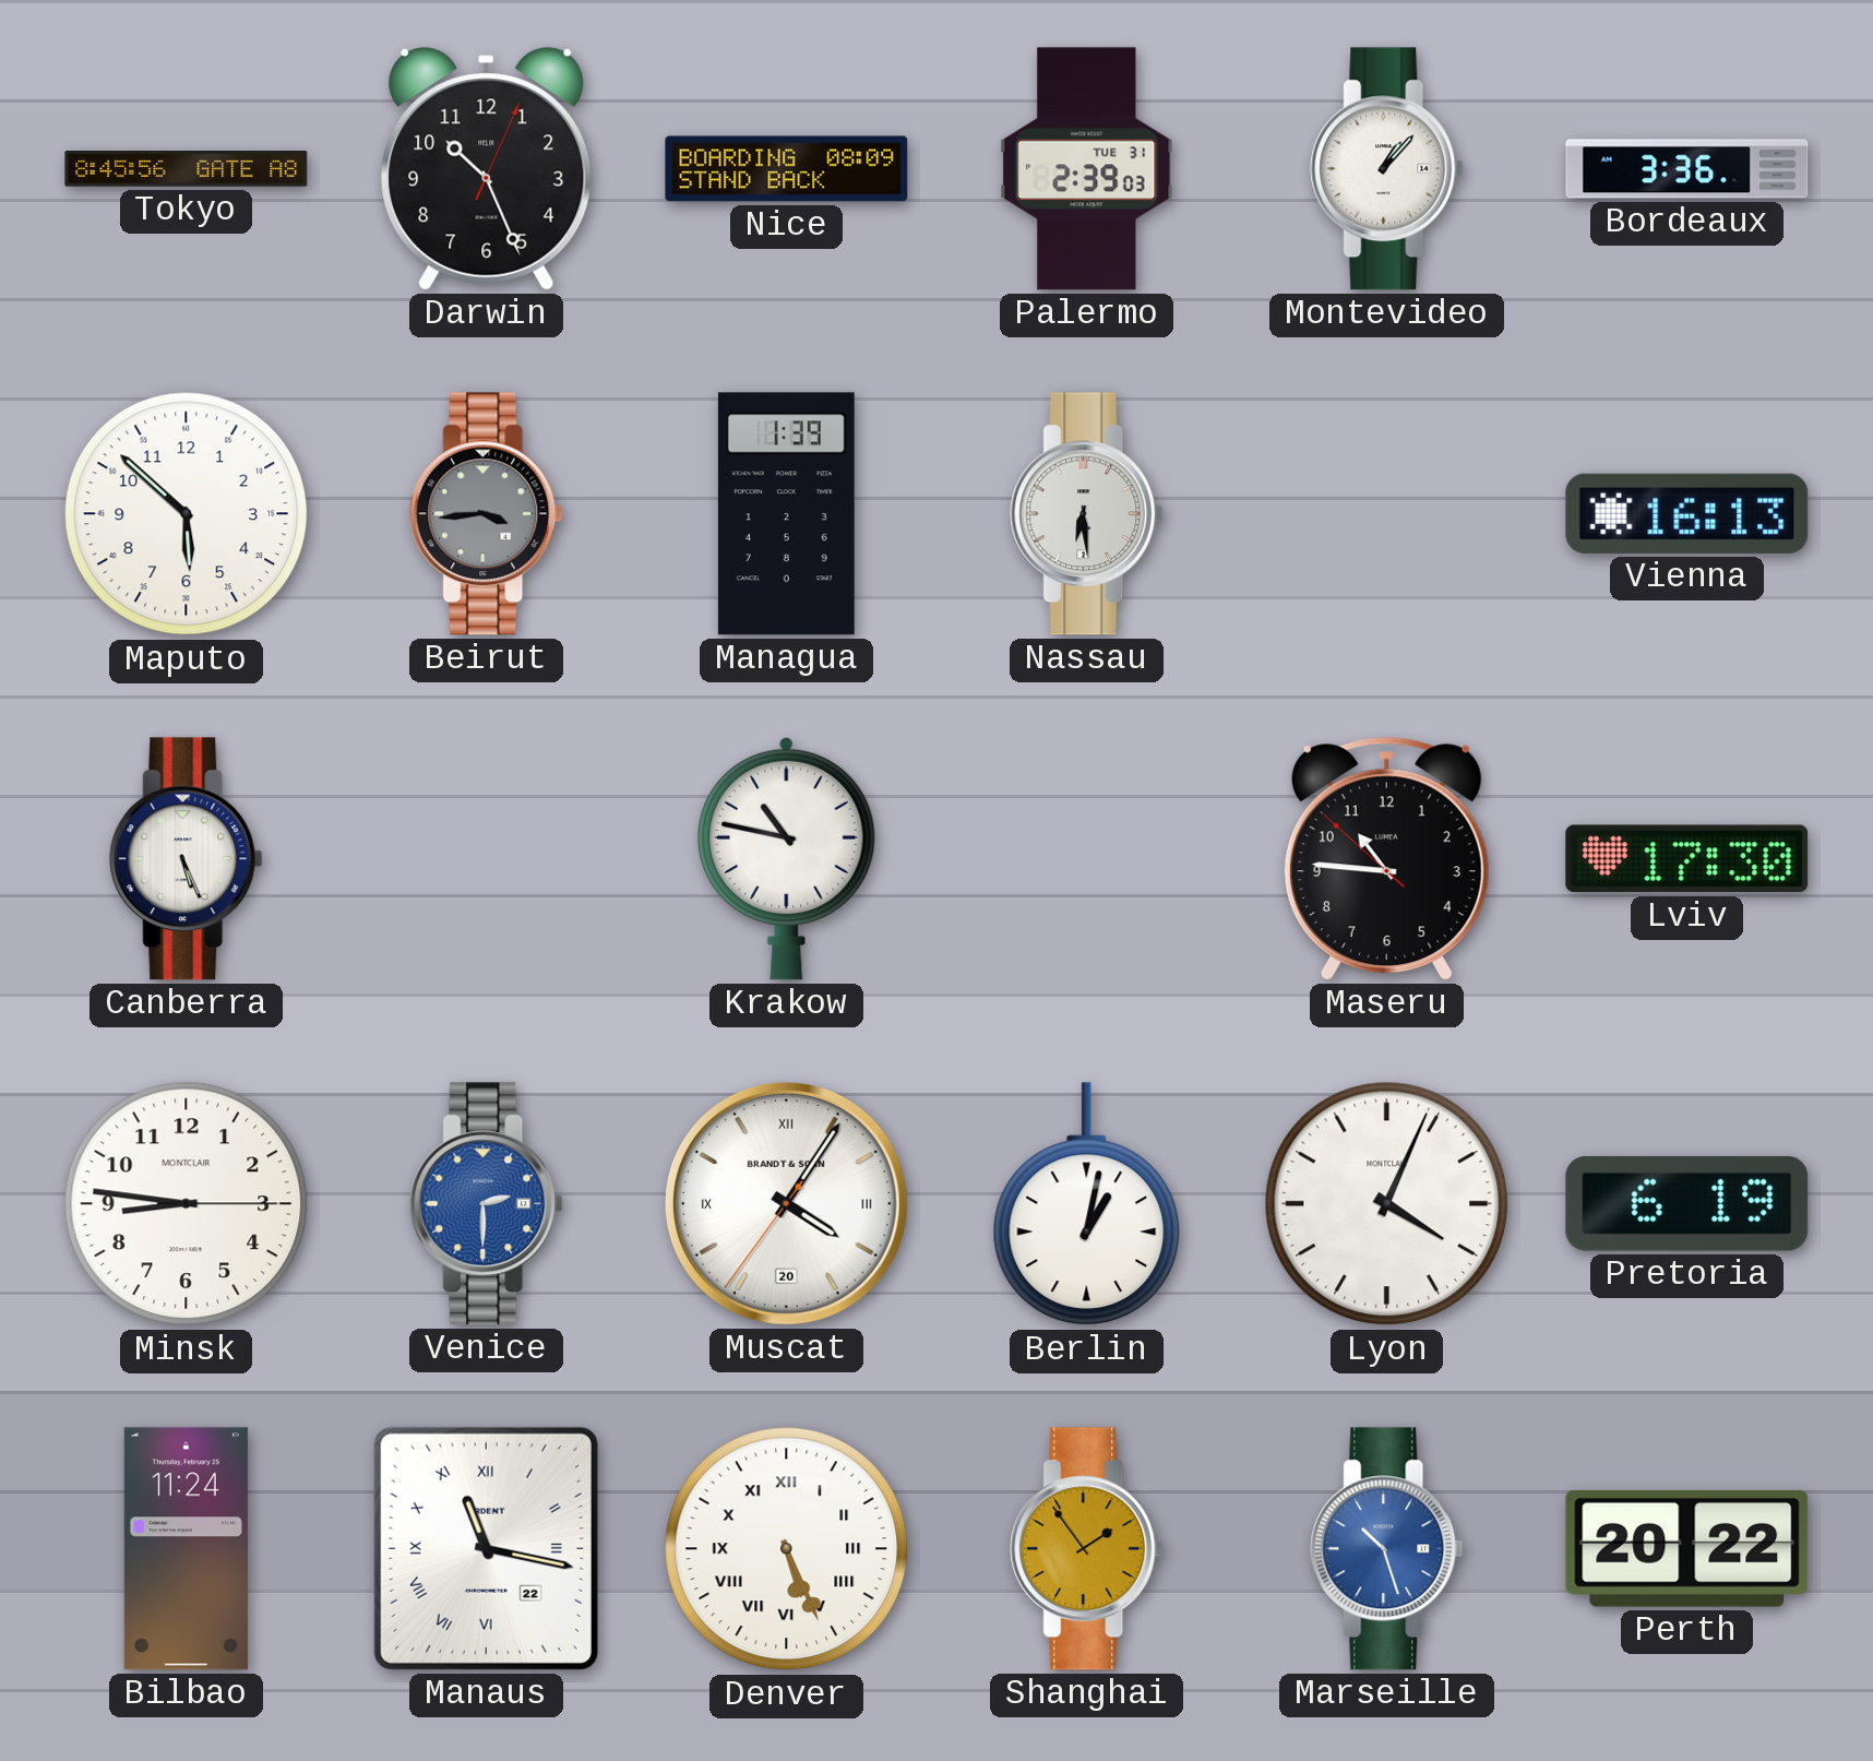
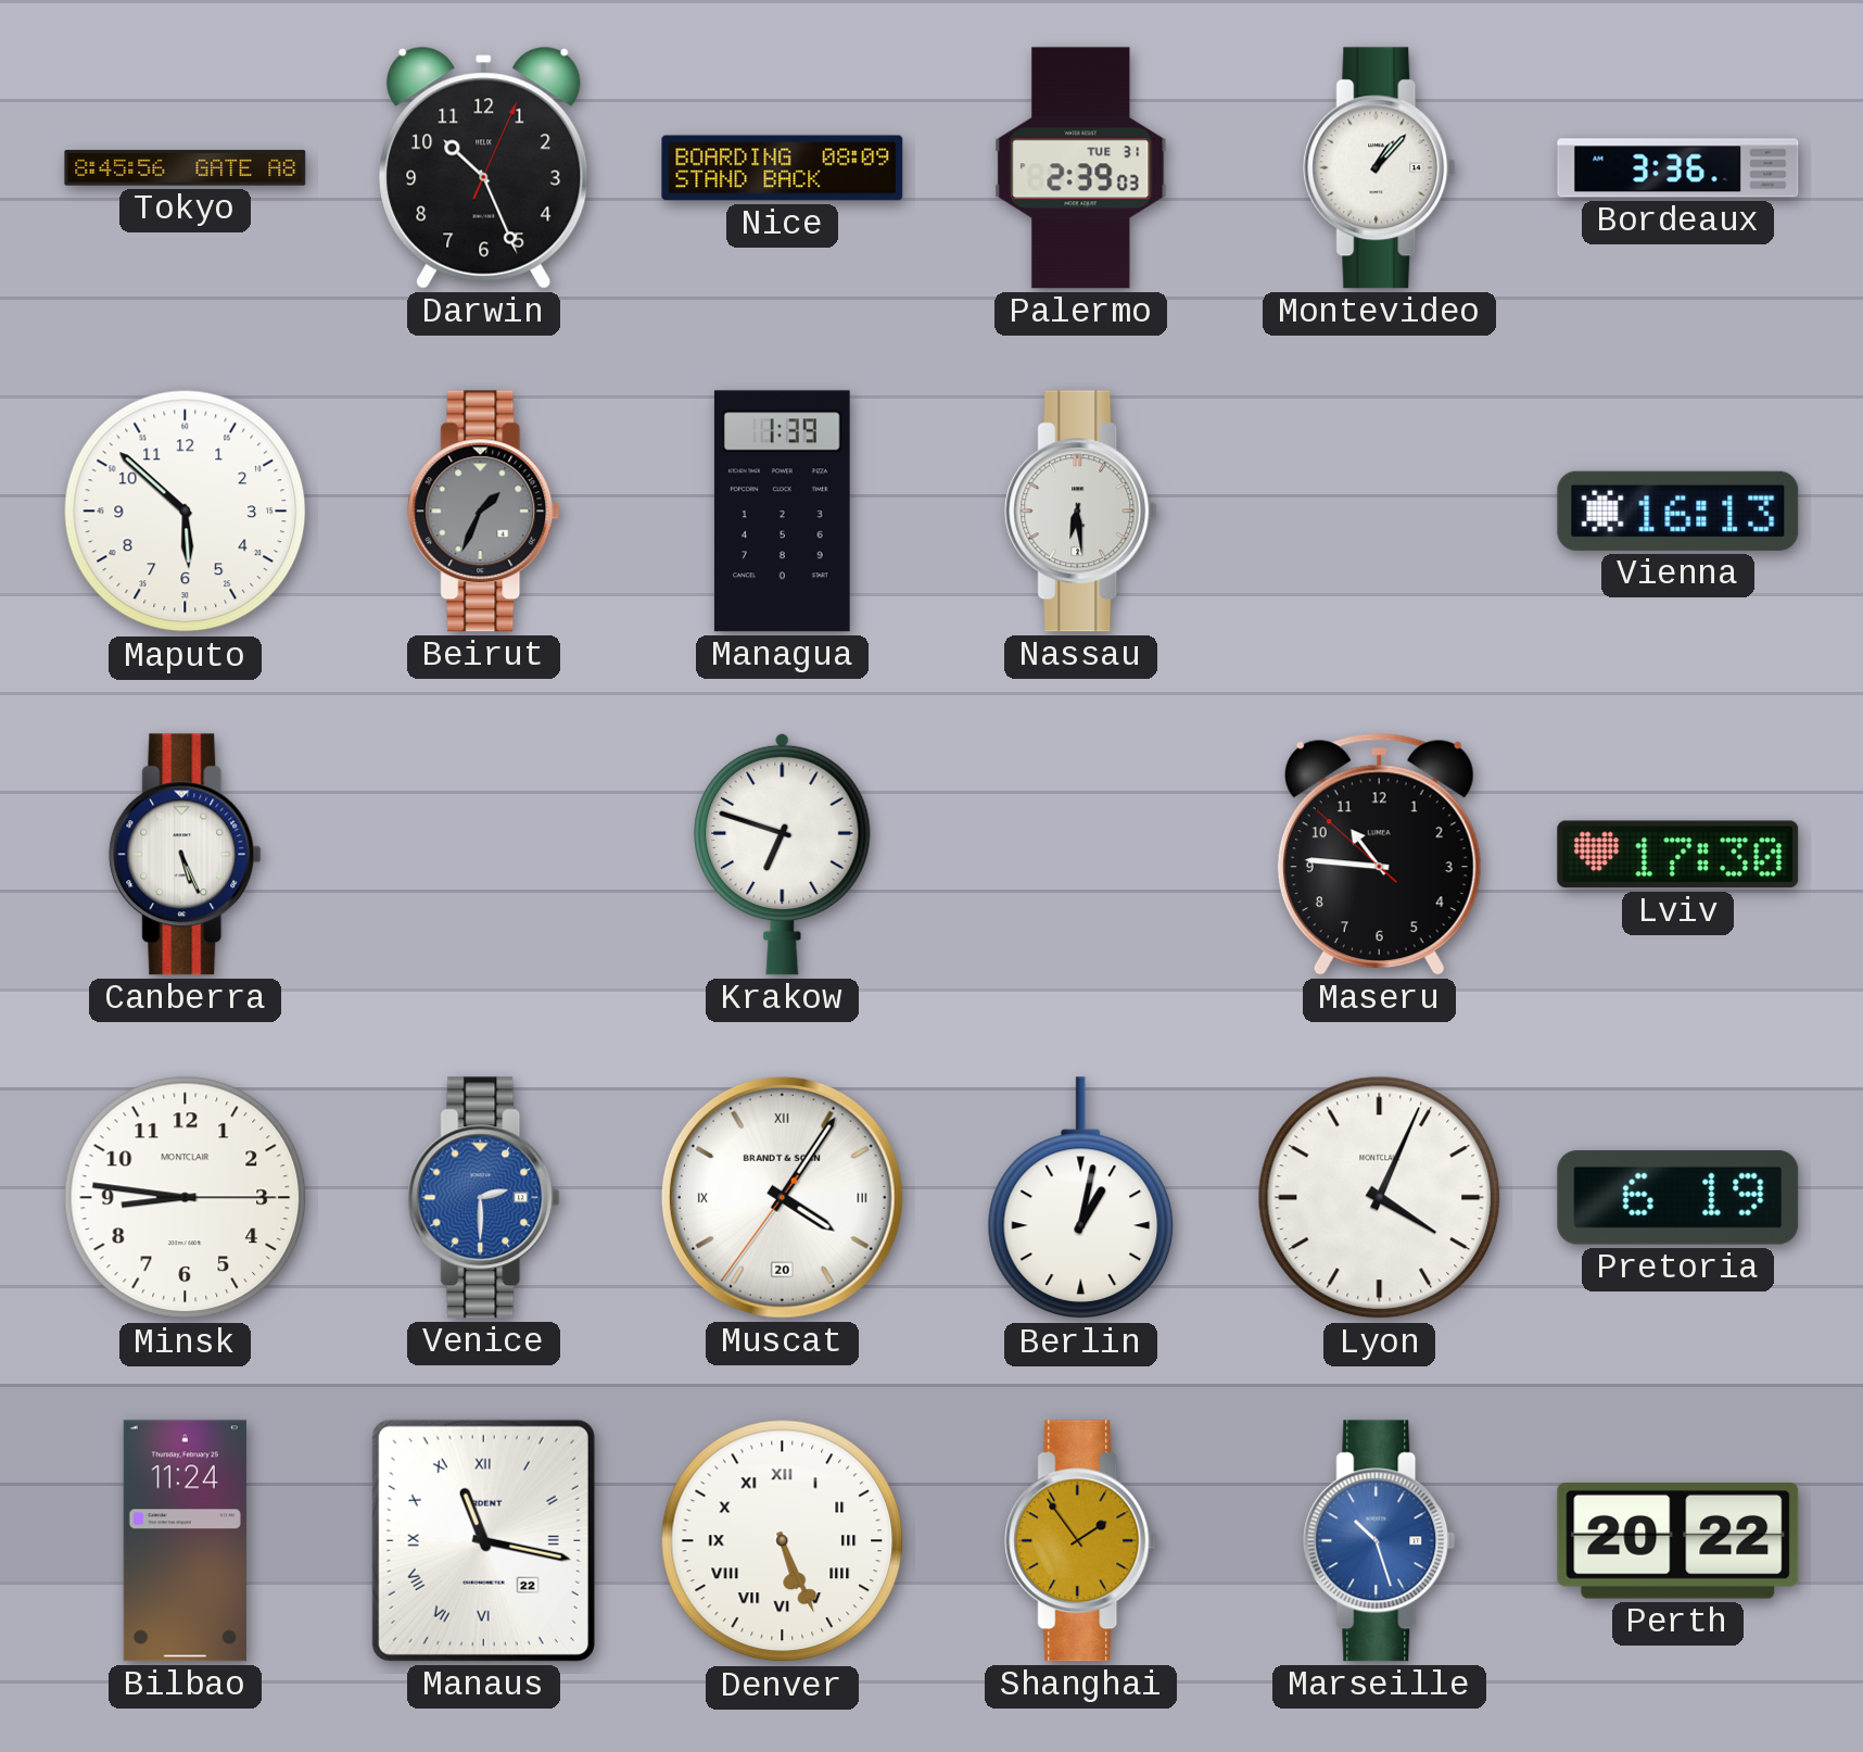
Beirut: 3:44 -> 1:34
Krakow: 10:47 -> 6:48
